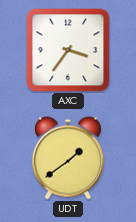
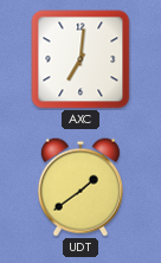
AXC: 3:36 -> 7:01
